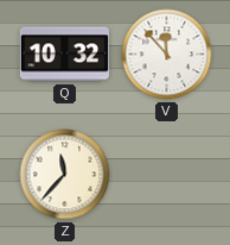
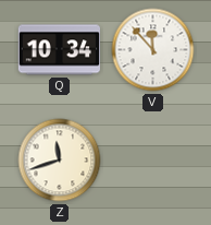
Q: 10:32 -> 10:34
Z: 11:37 -> 11:42
